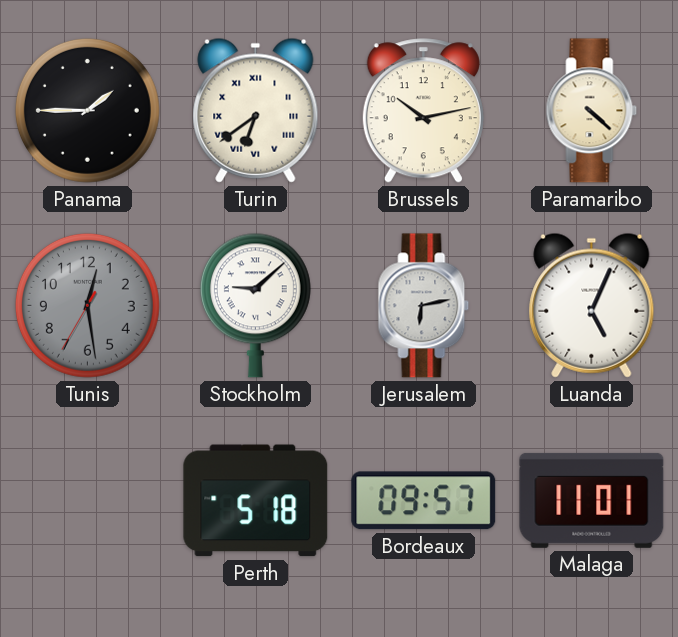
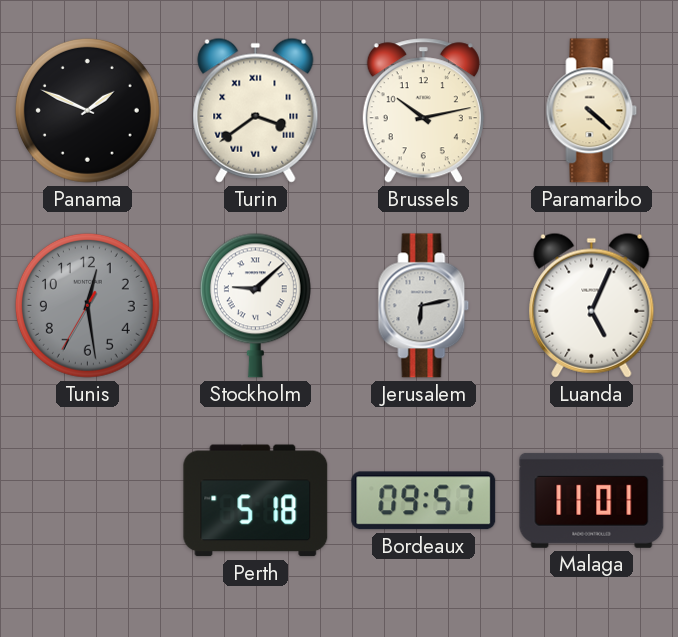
Panama: 1:45 -> 1:49
Turin: 6:39 -> 3:39
